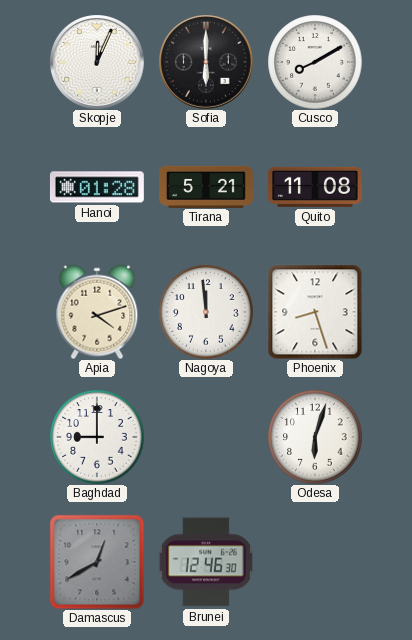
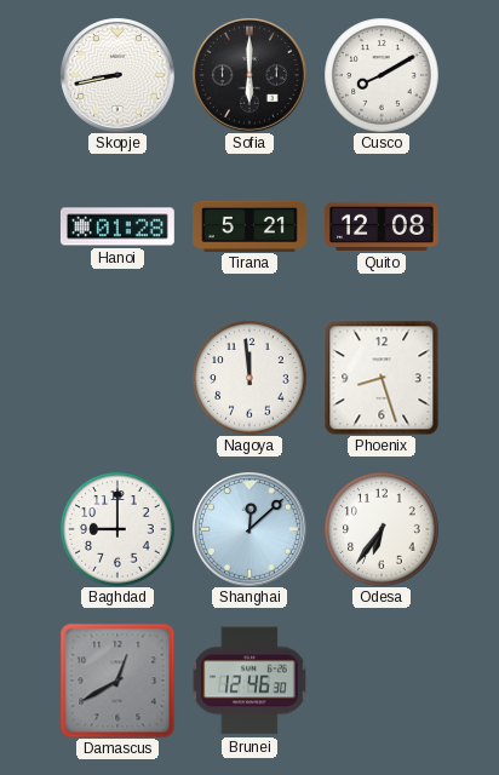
Skopje: 12:04 -> 8:43
Quito: 11:08 -> 12:08
Apia: 4:12 -> none
Shanghai: none -> 12:08
Odesa: 6:03 -> 6:36
